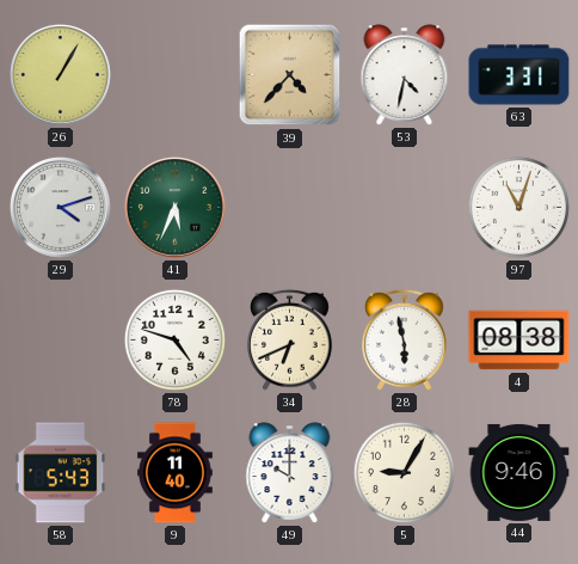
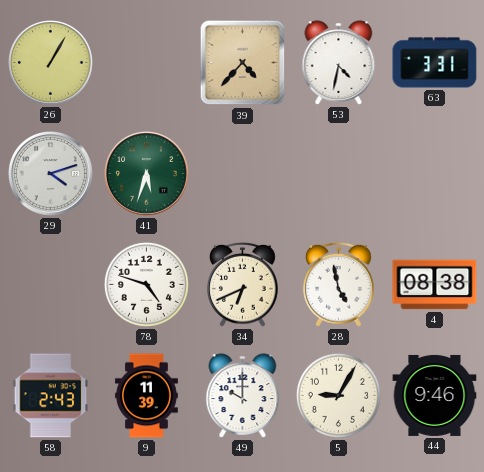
41: 5:34 -> 5:33
97: 11:03 -> none
28: 5:58 -> 4:58
58: 5:43 -> 2:43
9: 11:40 -> 11:39
